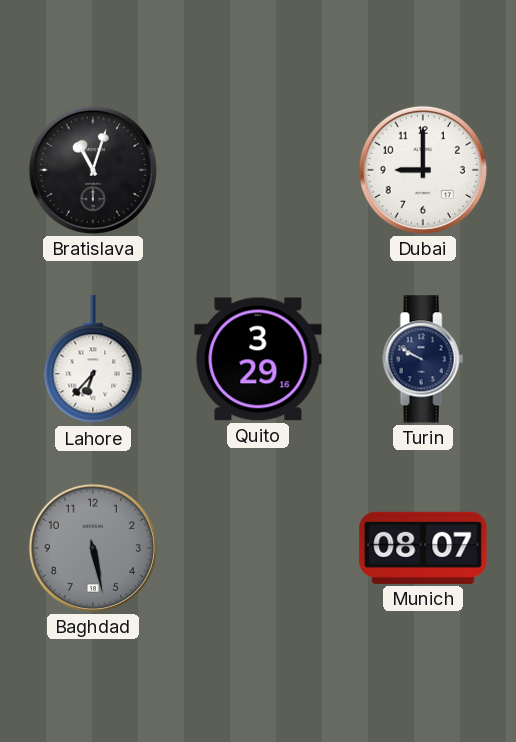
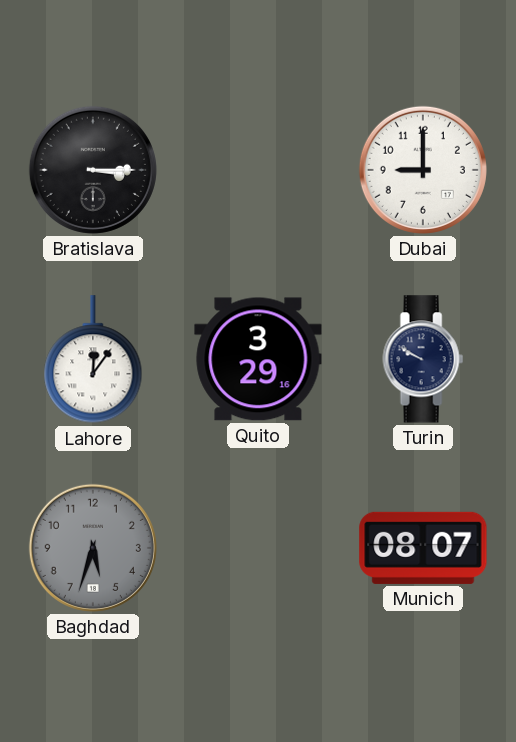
Bratislava: 11:03 -> 3:15
Lahore: 6:37 -> 12:06
Baghdad: 5:28 -> 5:33
